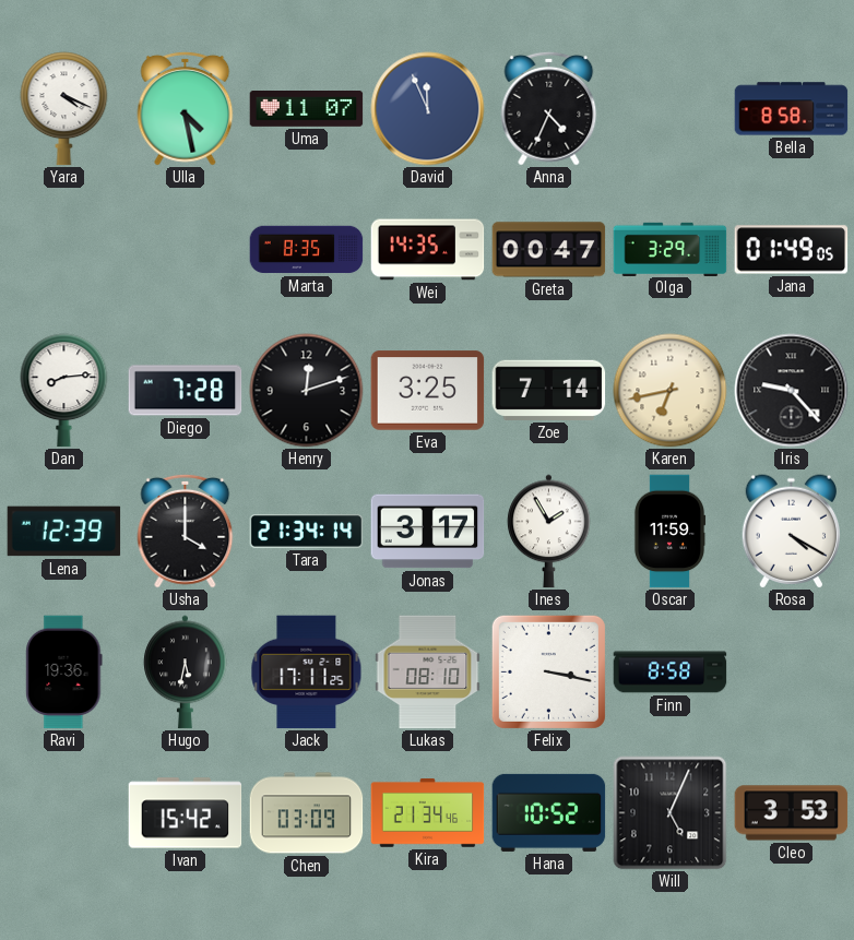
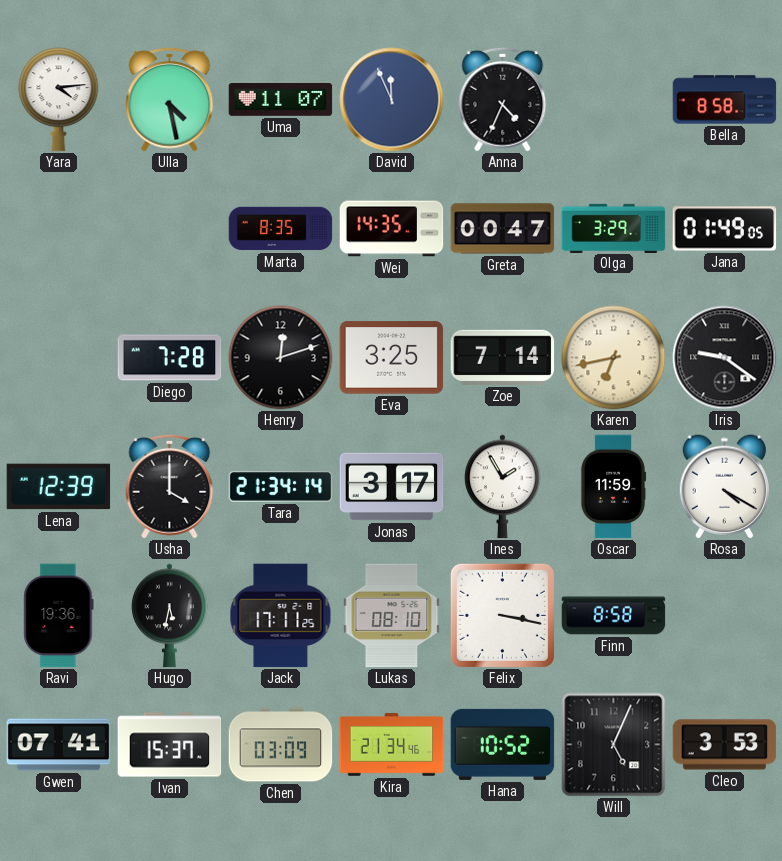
Yara: 4:19 -> 4:14
Dan: 8:14 -> none
Iris: 9:23 -> 9:21
Gwen: none -> 07:41
Ivan: 15:42 -> 15:37
